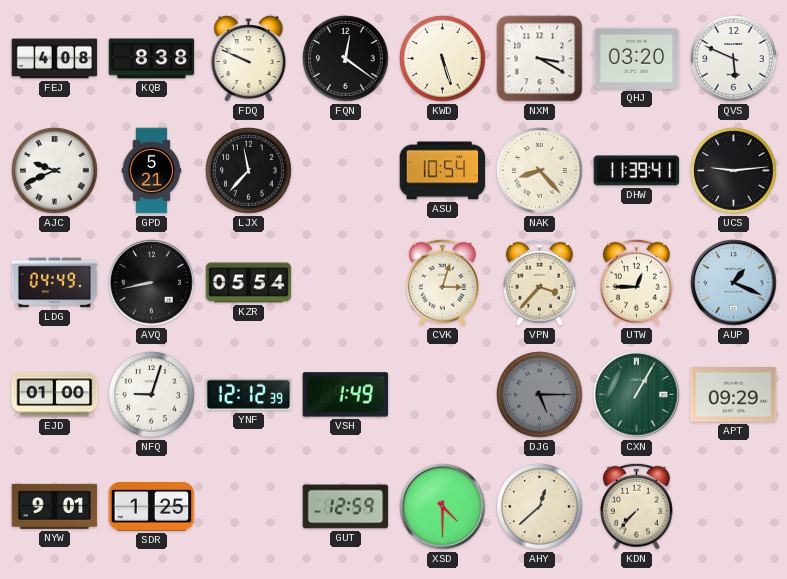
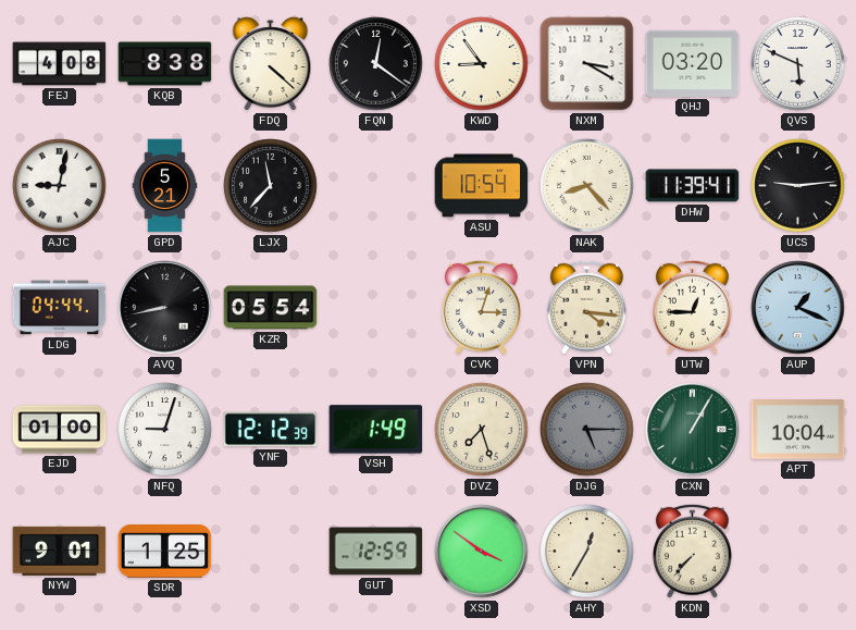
FDQ: 9:49 -> 4:22
KWD: 5:27 -> 8:54
AJC: 9:41 -> 9:02
LDG: 04:49 -> 04:44
VPN: 3:37 -> 4:16
DVZ: none -> 7:27
APT: 09:29 -> 10:04
XSD: 4:30 -> 3:51
AHY: 12:38 -> 12:35
